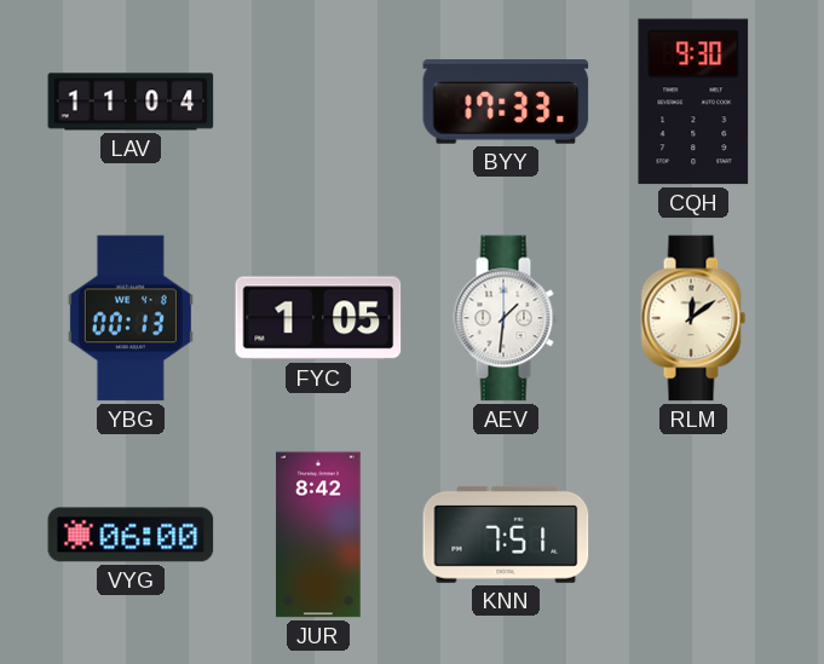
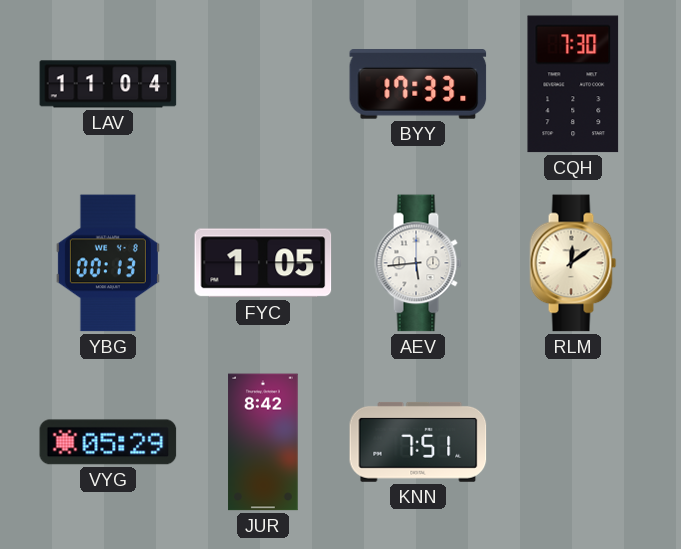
CQH: 9:30 -> 7:30
AEV: 1:31 -> 5:44
VYG: 06:00 -> 05:29
